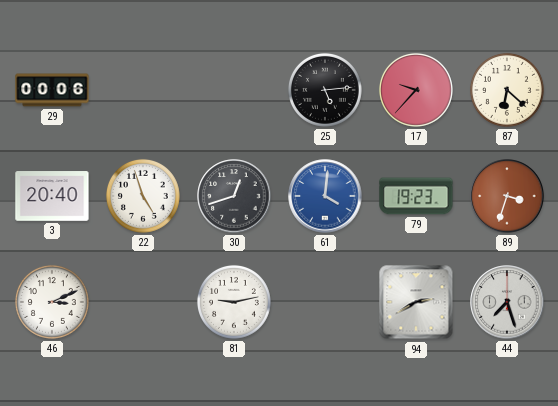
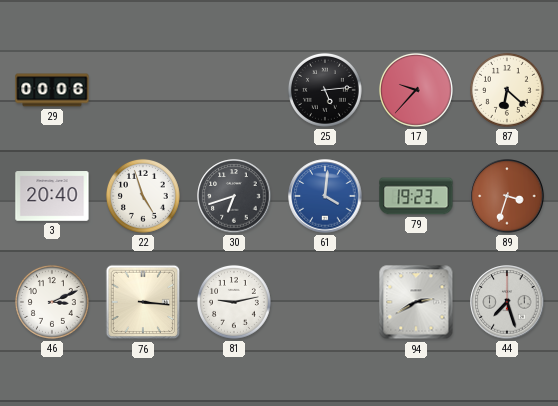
30: 12:42 -> 6:42
76: none -> 3:16
